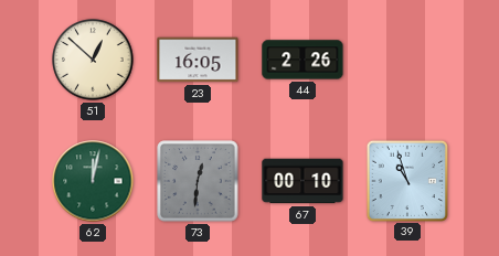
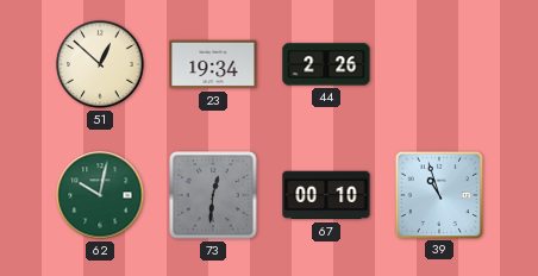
23: 16:05 -> 19:34
62: 12:02 -> 10:02
